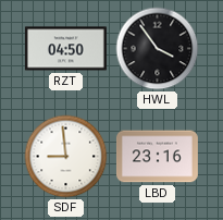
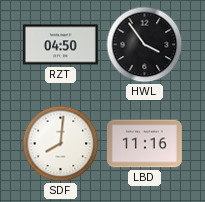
SDF: 8:59 -> 8:01
LBD: 23:16 -> 11:16
